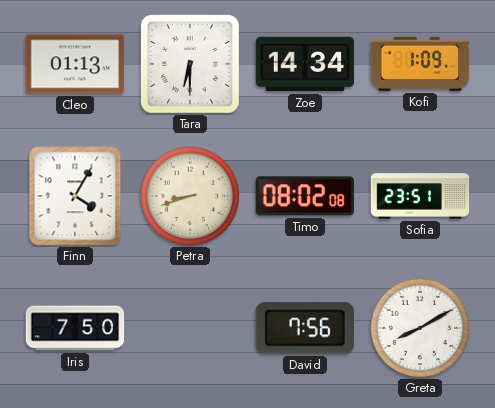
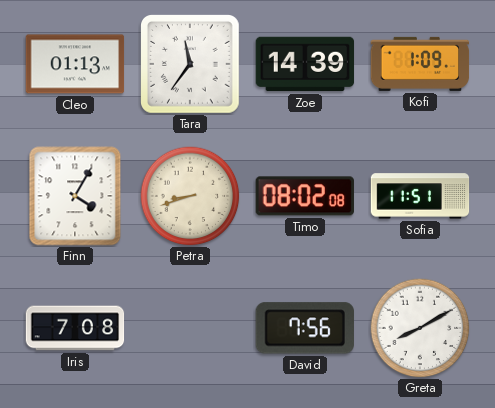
Tara: 6:30 -> 11:36
Zoe: 14:34 -> 14:39
Sofia: 23:51 -> 11:51
Iris: 7:50 -> 7:08
